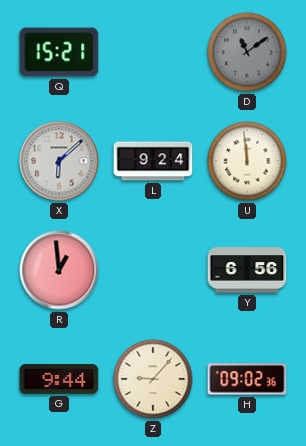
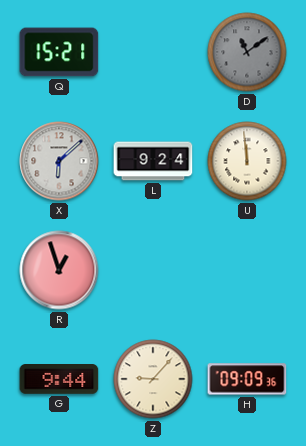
R: 12:59 -> 12:57
Y: 6:56 -> none
H: 09:02 -> 09:09
